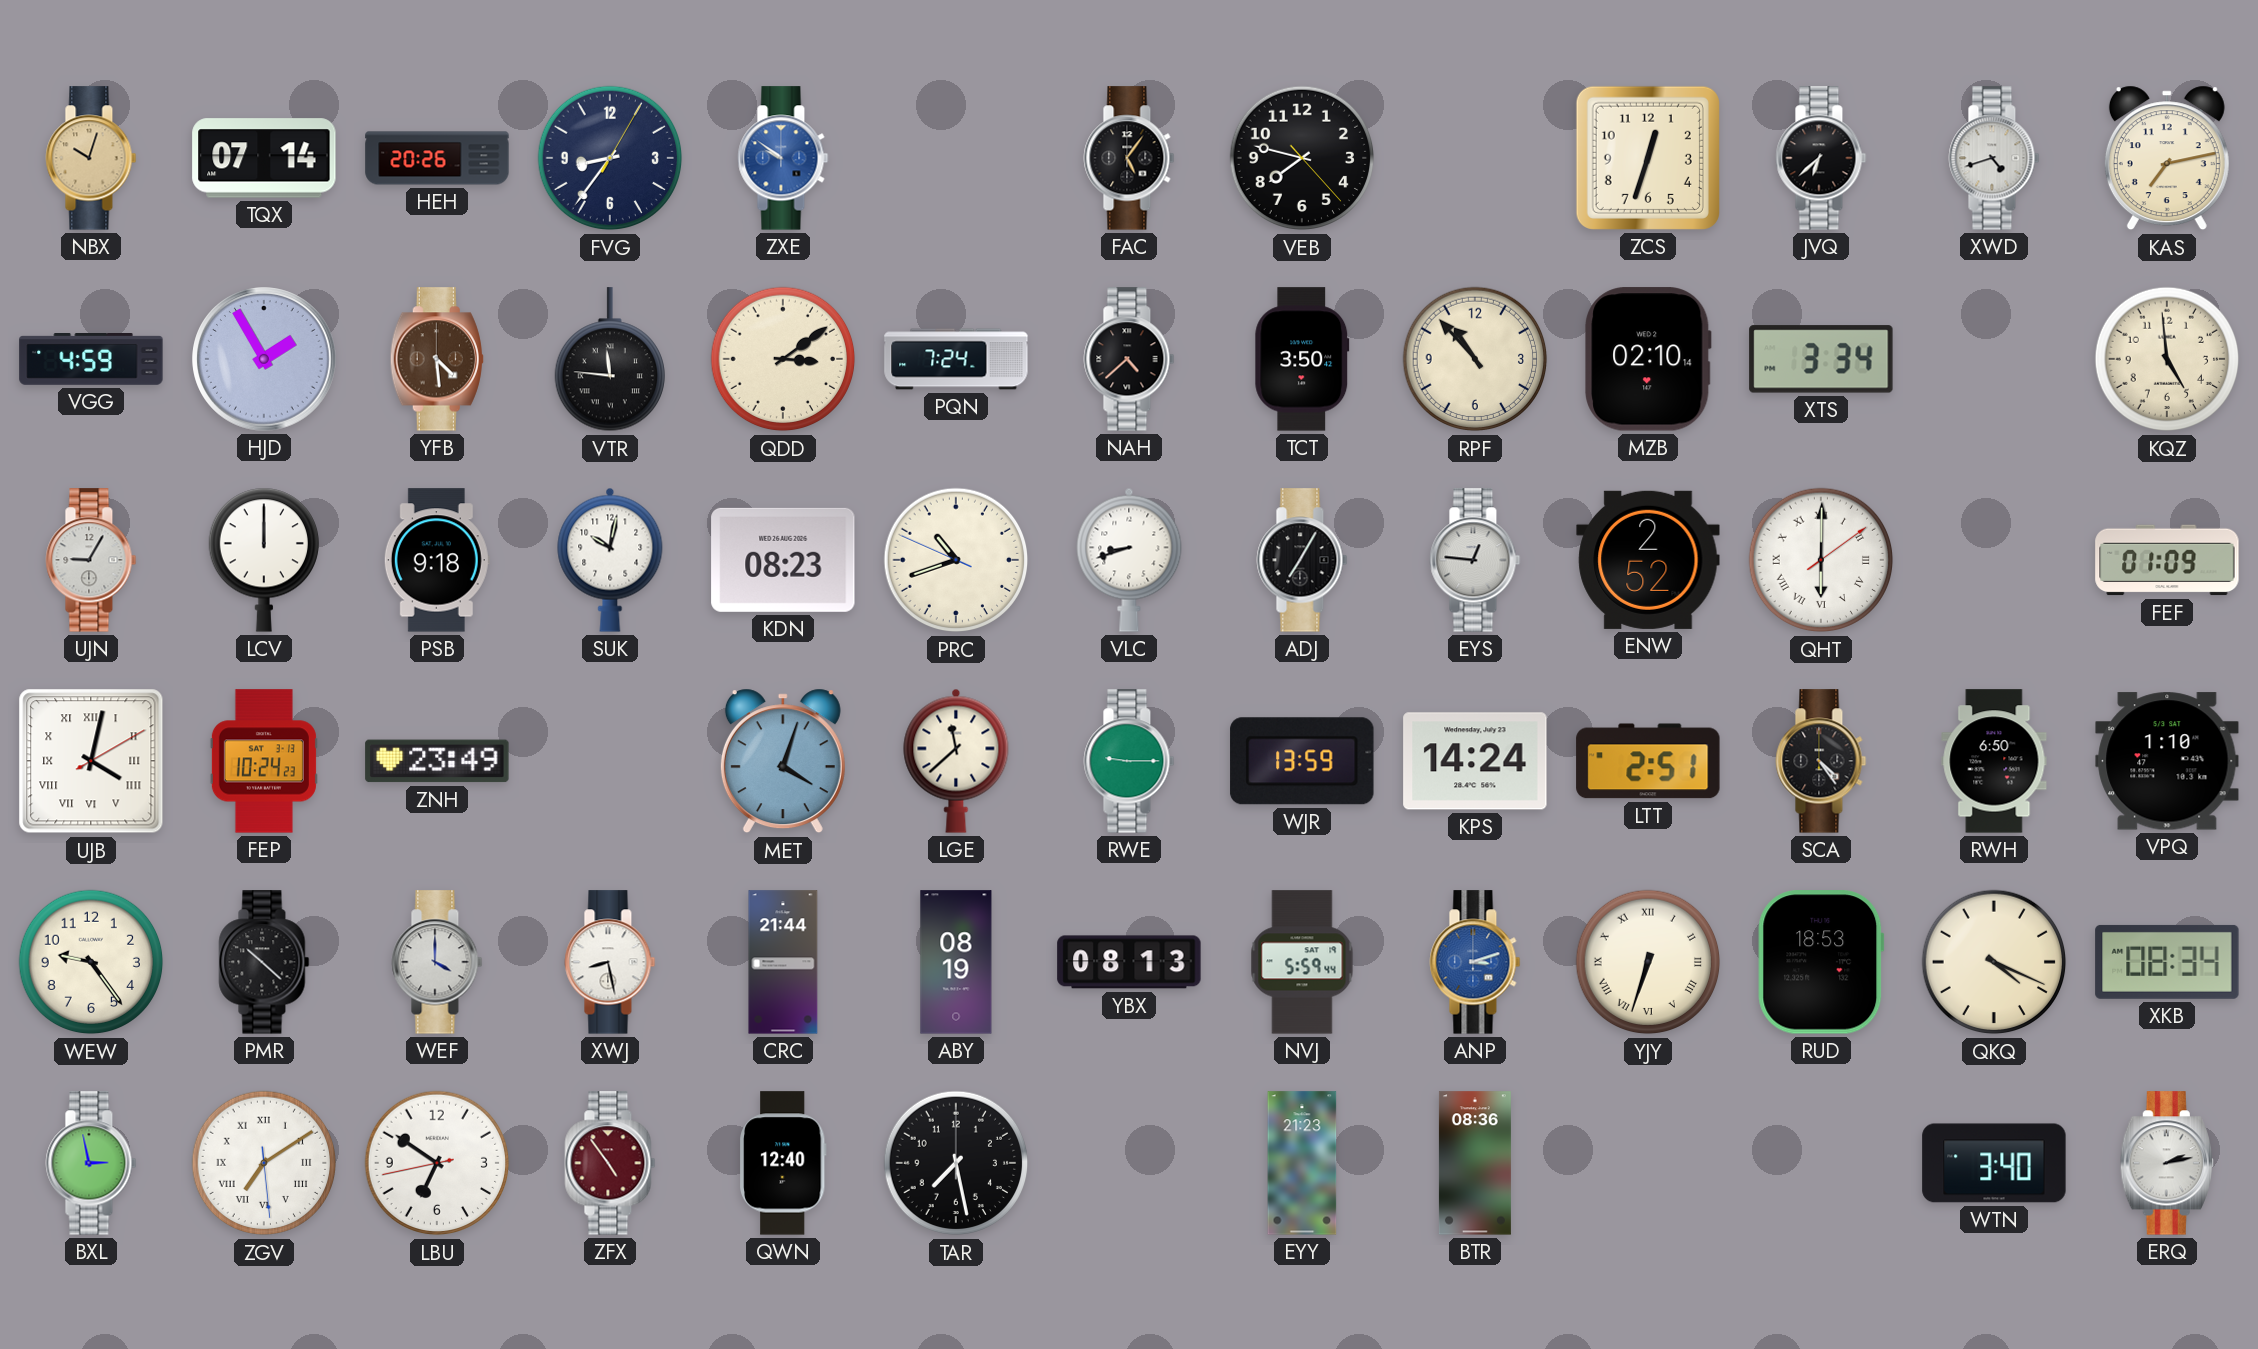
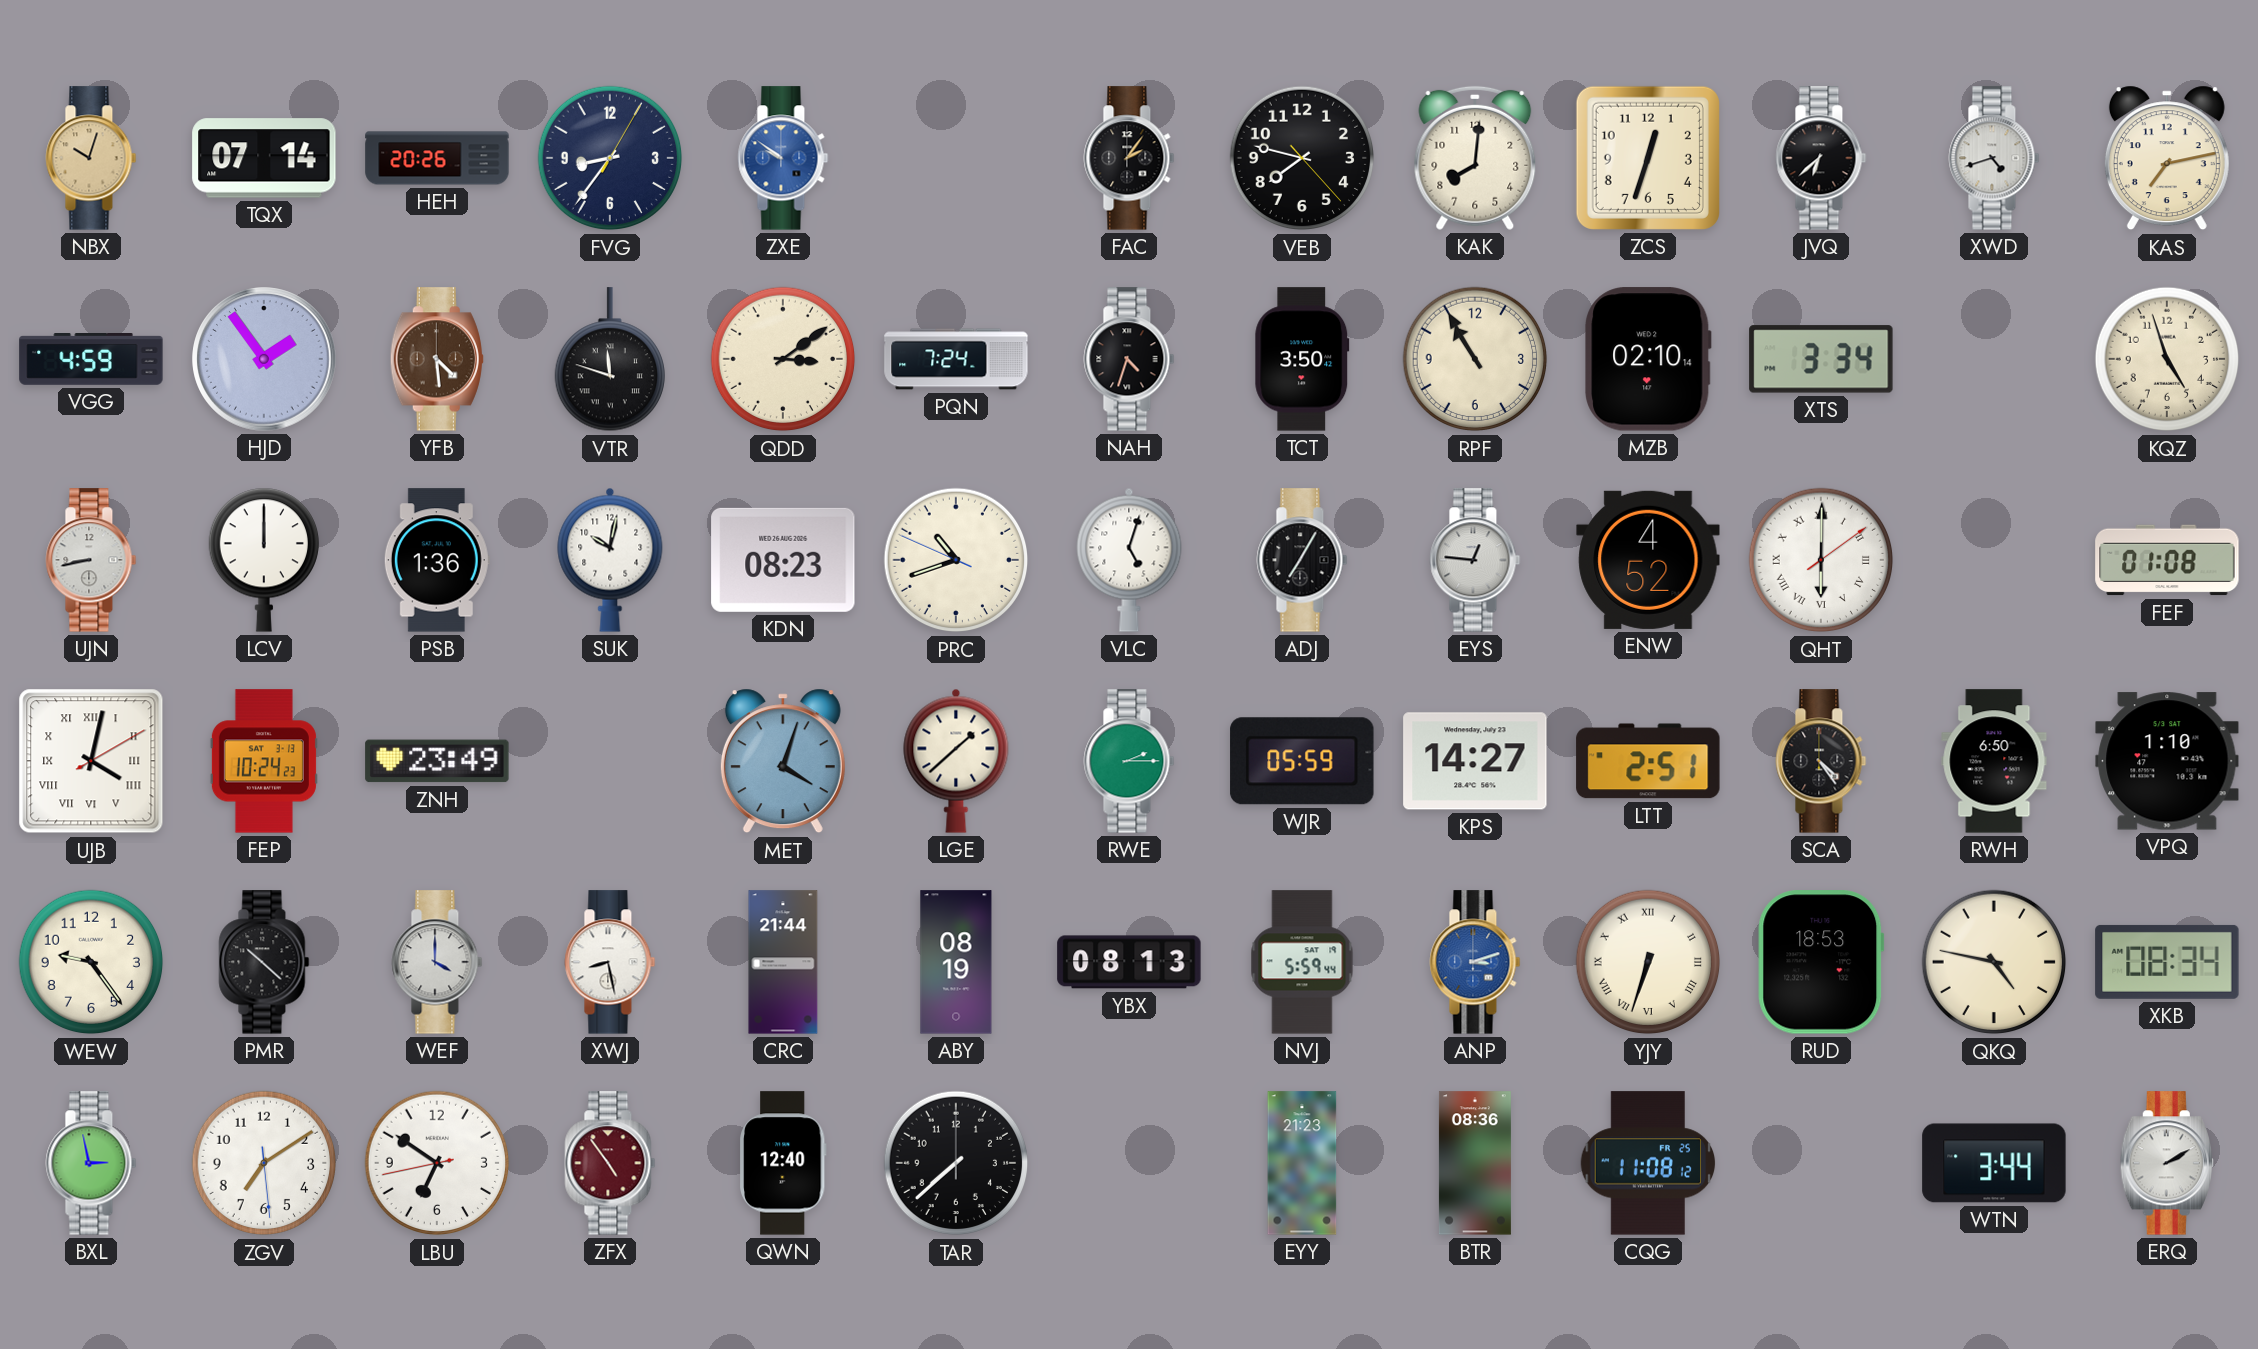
FAC: 5:06 -> 2:06
KAK: none -> 8:01
HJD: 1:55 -> 1:54
VTR: 11:46 -> 11:48
NAH: 4:38 -> 4:33
RPF: 10:53 -> 10:55
KQZ: 4:59 -> 4:57
UJN: 9:05 -> 8:43
PSB: 9:18 -> 1:36
VLC: 8:42 -> 5:03
ENW: 2:52 -> 4:52
FEF: 01:09 -> 01:08
LGE: 11:38 -> 1:38
RWE: 9:15 -> 2:15
WJR: 13:59 -> 05:59
KPS: 14:24 -> 14:27
QKQ: 4:19 -> 4:47
ZGV numerals: Roman -> Arabic
TAR: 7:28 -> 7:38
CQG: none -> 11:08
WTN: 3:40 -> 3:44
ERQ: 2:13 -> 2:10
